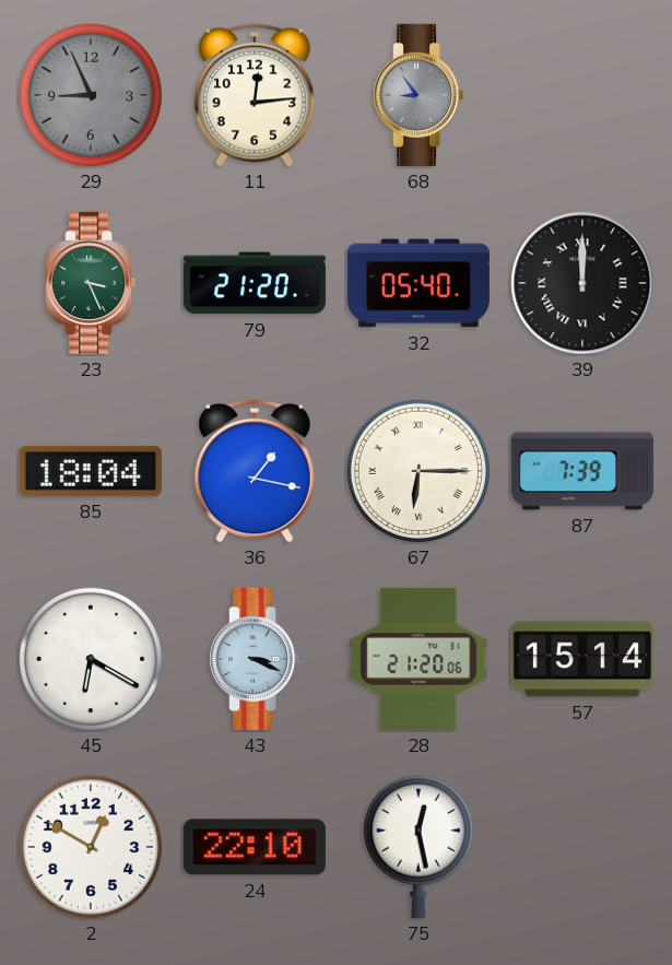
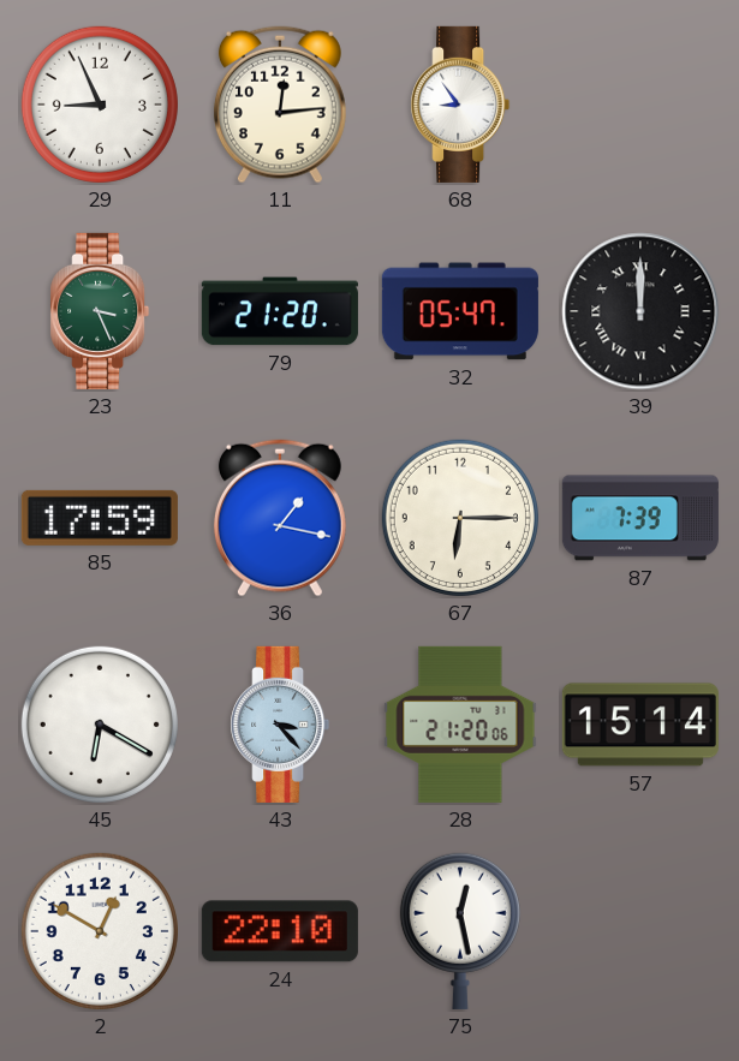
29 dial: grey -> white
68 dial: grey -> white
32: 05:40 -> 05:47
85: 18:04 -> 17:59
67 numerals: Roman -> Arabic
43: 3:19 -> 3:23
